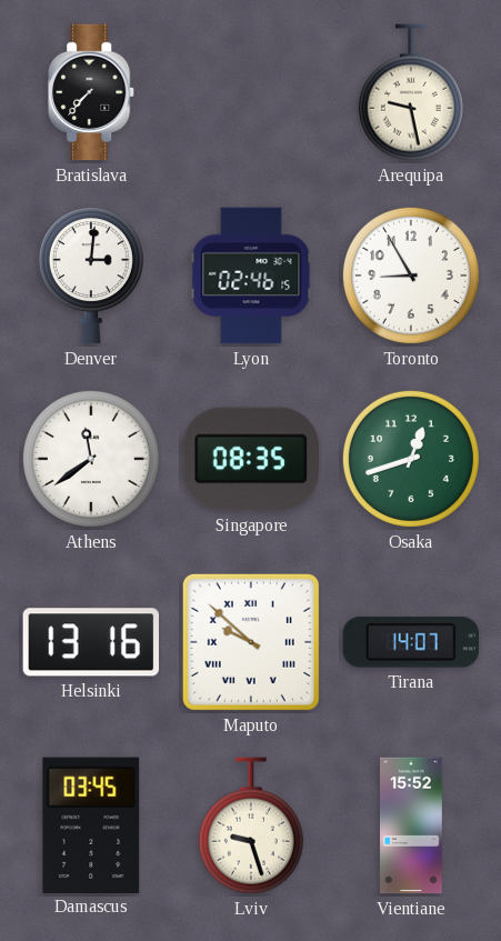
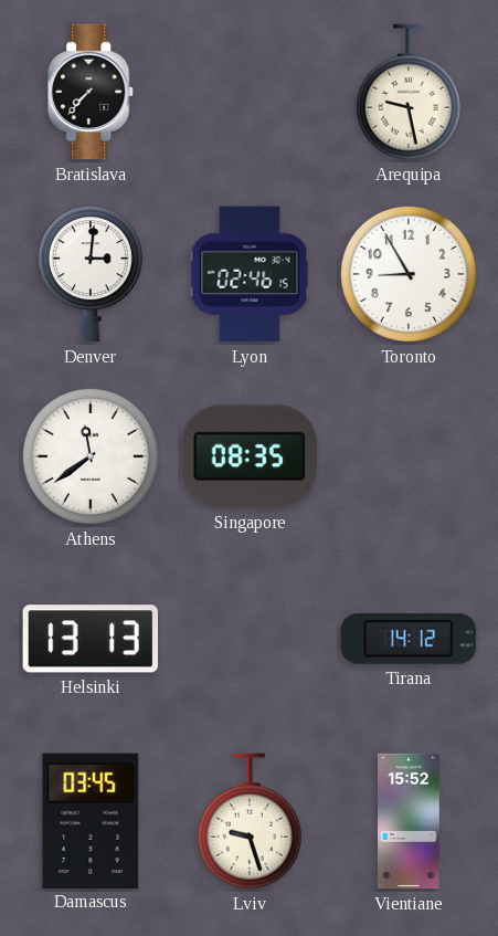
Osaka: 12:42 -> none
Helsinki: 13:16 -> 13:13
Maputo: 9:52 -> none
Tirana: 14:07 -> 14:12
